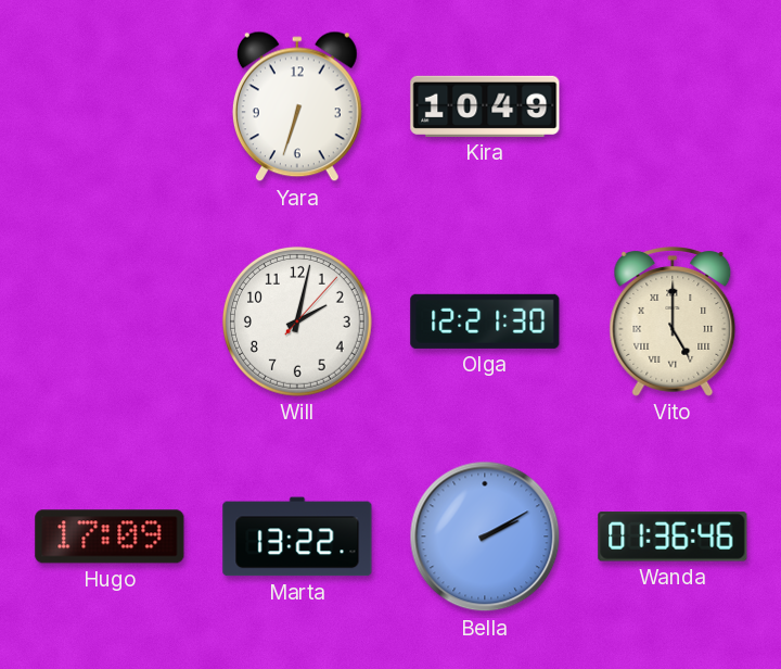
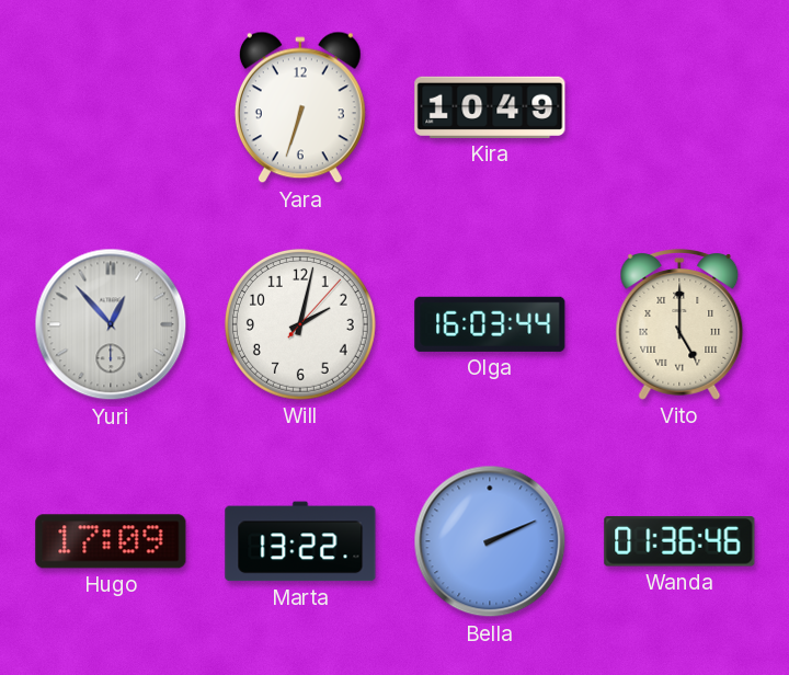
Yuri: none -> 12:53
Olga: 12:21 -> 16:03
Bella: 2:10 -> 2:11
